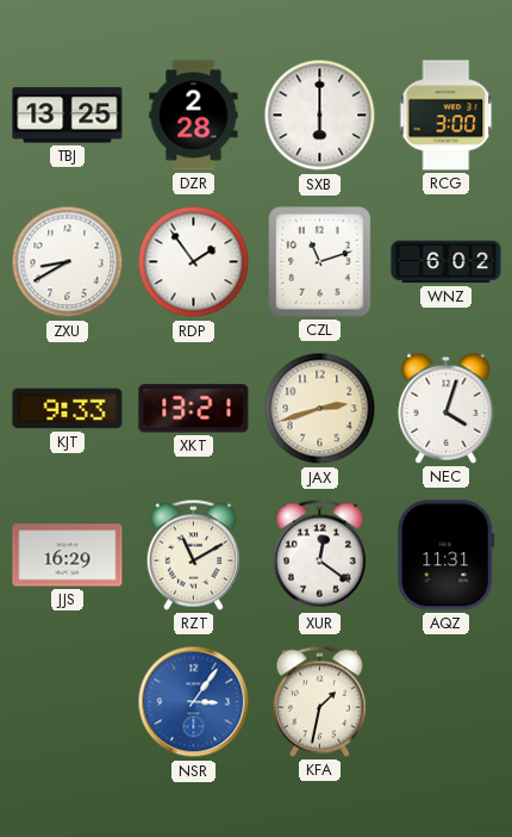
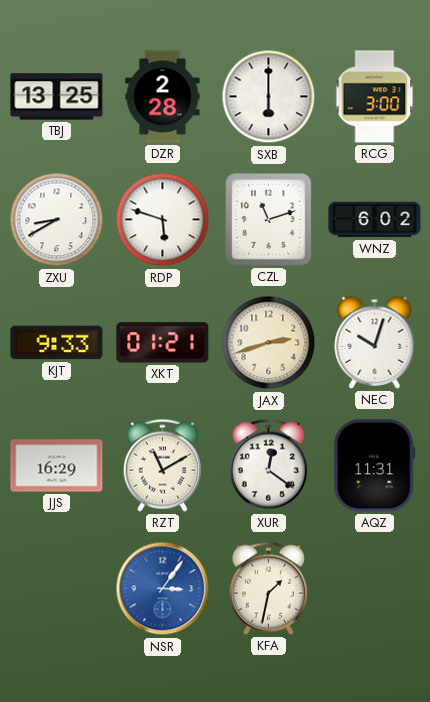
RDP: 1:54 -> 5:48
XKT: 13:21 -> 01:21
NEC: 4:03 -> 10:03
